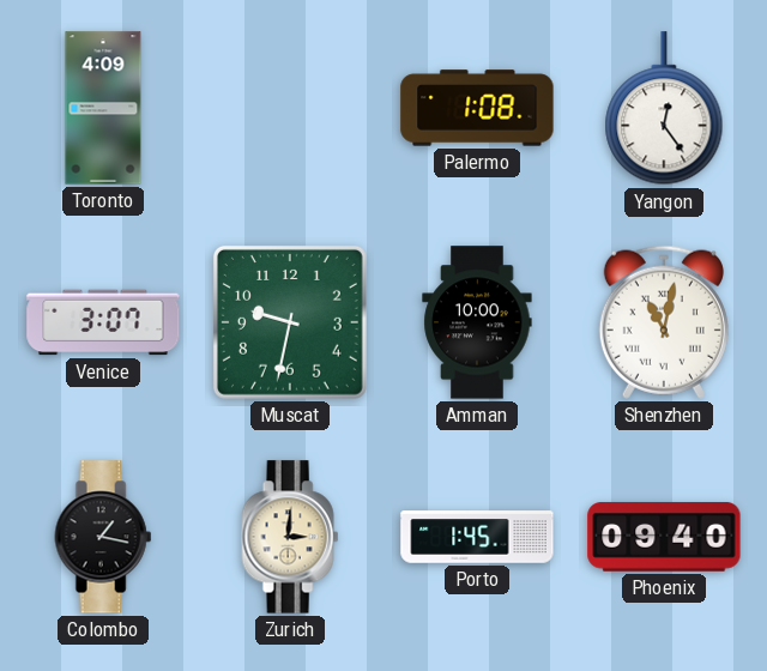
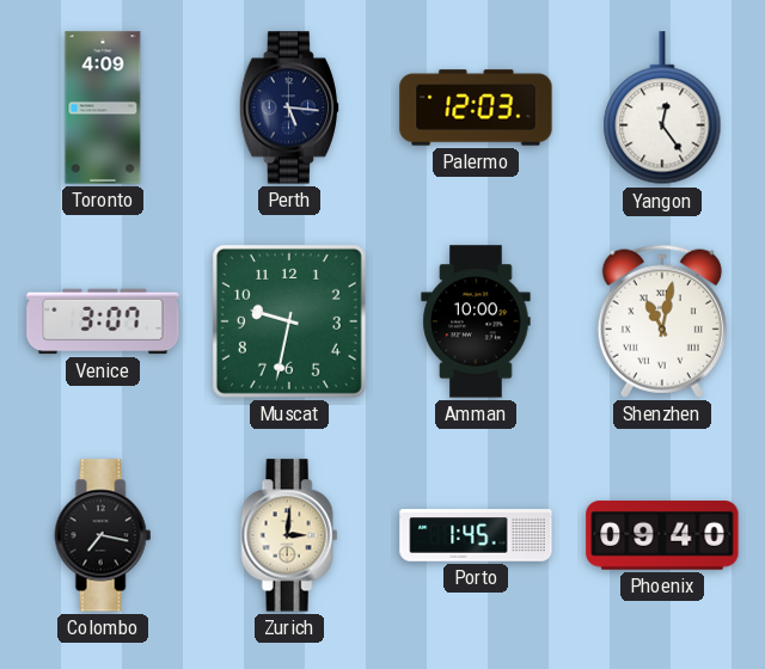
Perth: none -> 5:16
Palermo: 1:08 -> 12:03
Colombo: 1:17 -> 7:17
